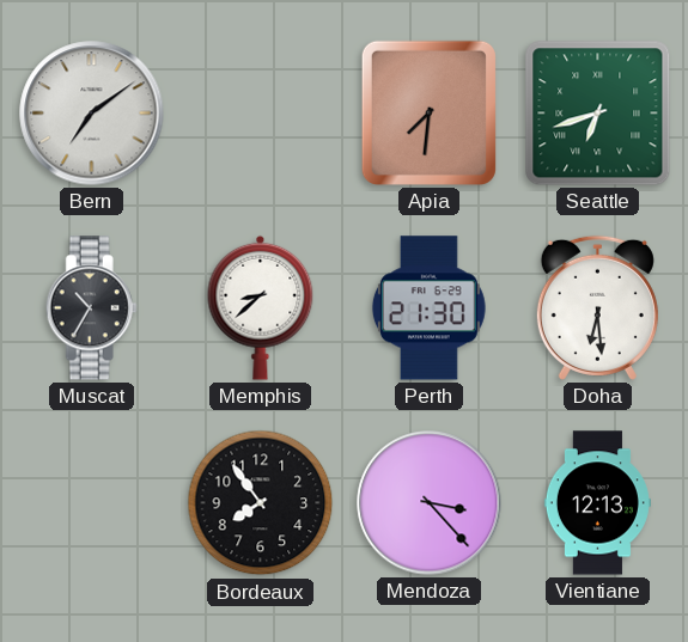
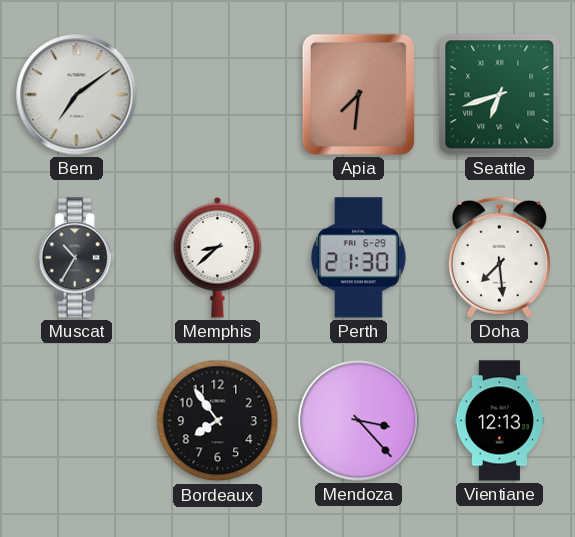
Doha: 6:29 -> 7:29
